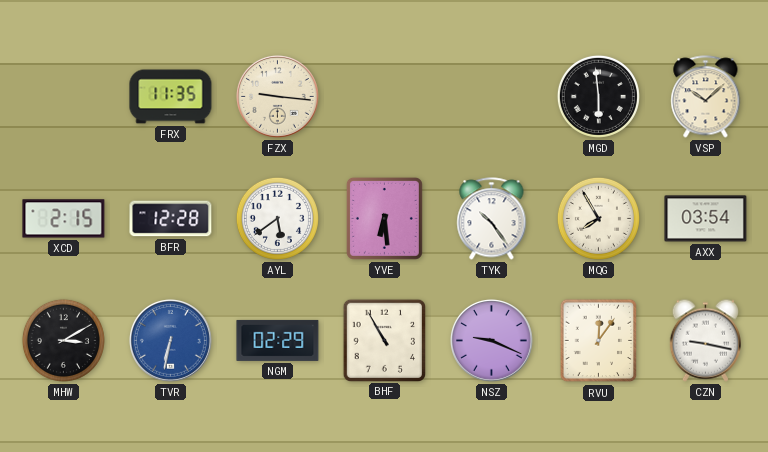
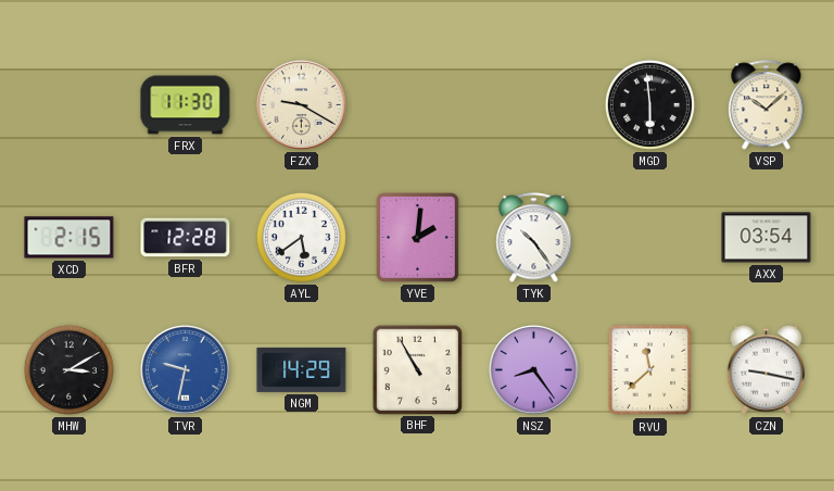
FRX: 11:35 -> 11:30
FZX: 9:16 -> 9:20
YVE: 6:29 -> 2:01
MQG: 7:55 -> none
TVR: 6:32 -> 9:32
NGM: 02:29 -> 14:29
NSZ: 9:19 -> 8:24
RVU: 12:06 -> 11:38
